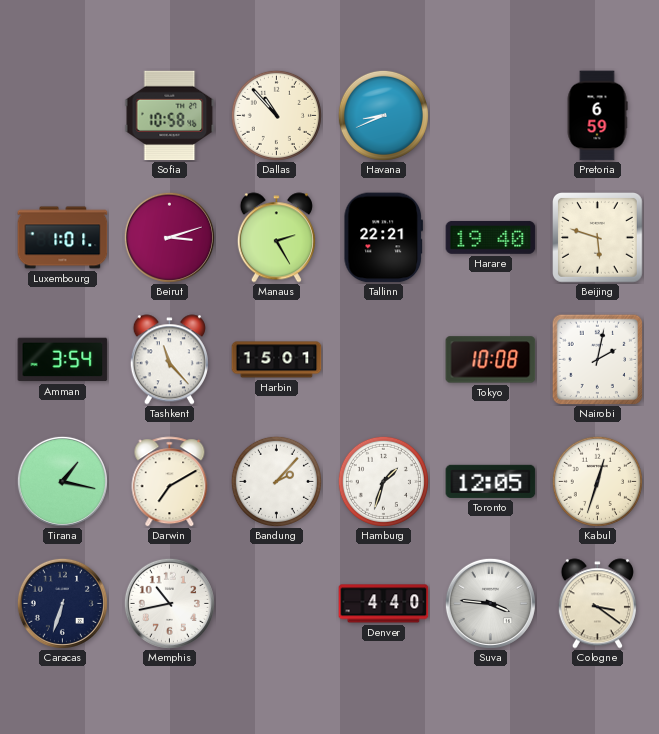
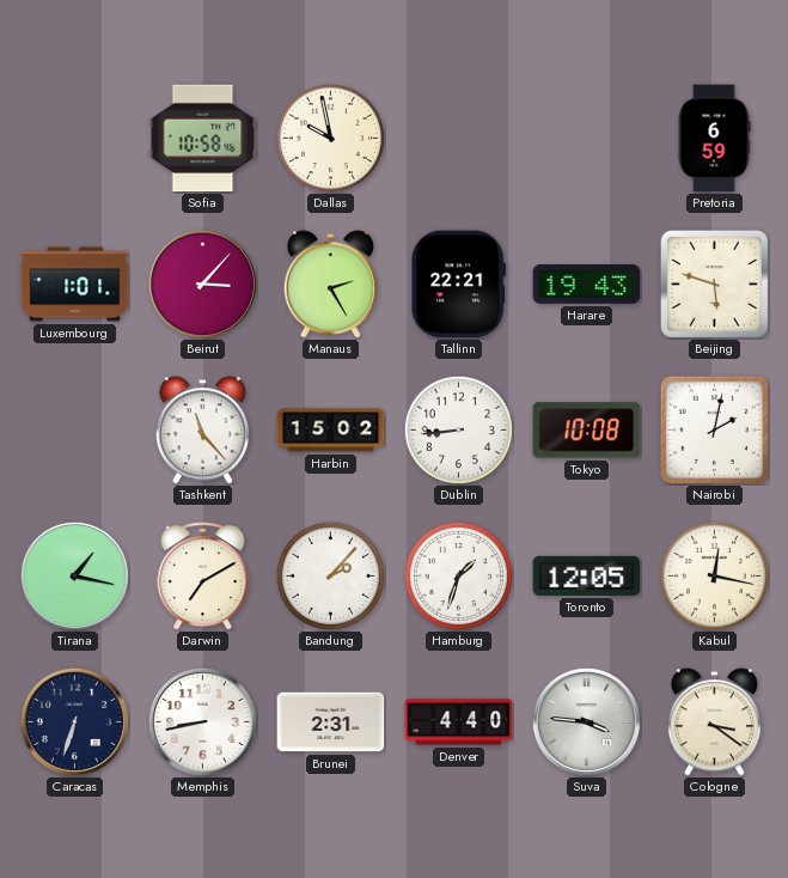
Dallas: 10:53 -> 9:58
Havana: 8:41 -> none
Beirut: 3:12 -> 3:07
Harare: 19:40 -> 19:43
Amman: 3:54 -> none
Harbin: 15:01 -> 15:02
Dublin: none -> 8:44
Kabul: 12:33 -> 12:17
Memphis: 10:43 -> 8:43
Brunei: none -> 2:31
